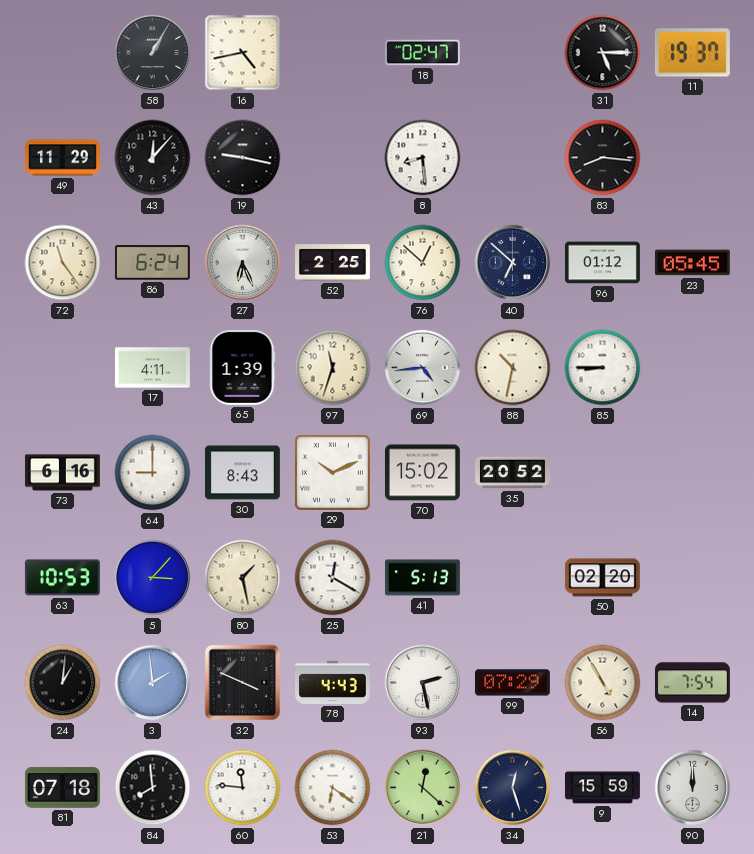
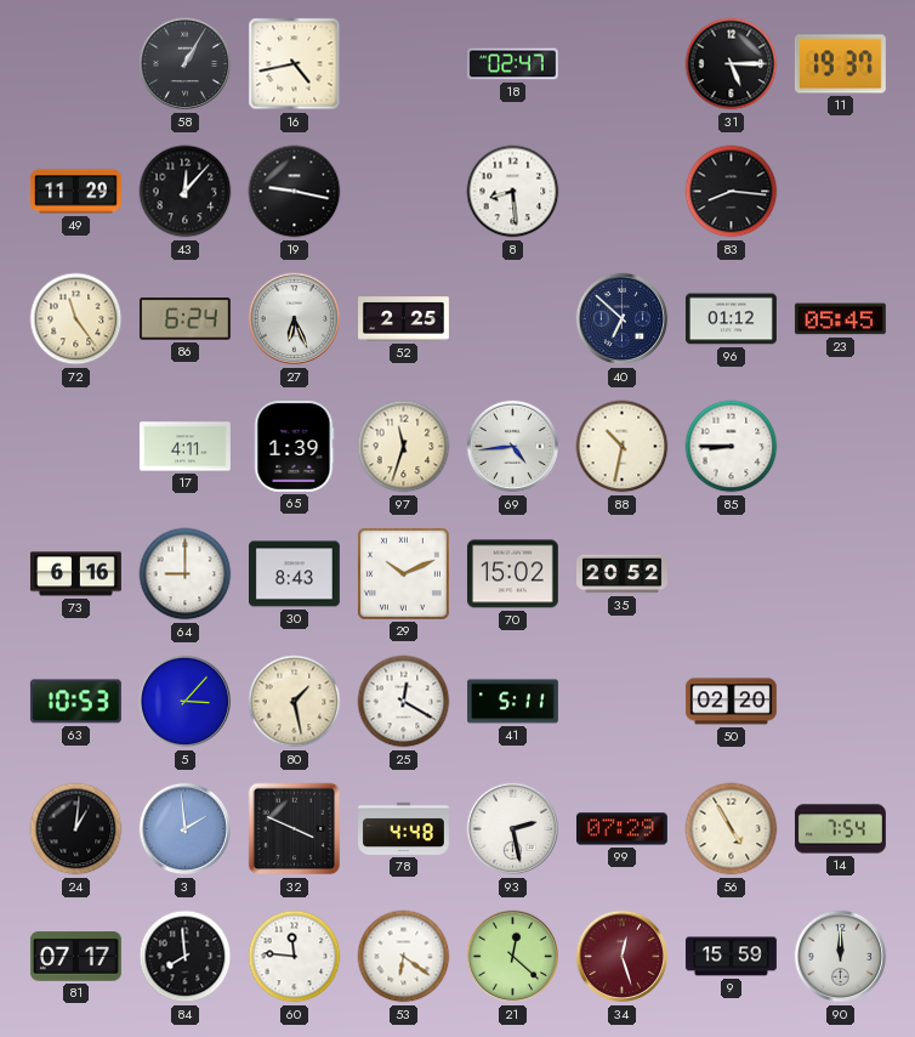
76: 12:52 -> none
41: 5:13 -> 5:11
78: 4:43 -> 4:48
81: 07:18 -> 07:17
34 dial: navy -> burgundy
